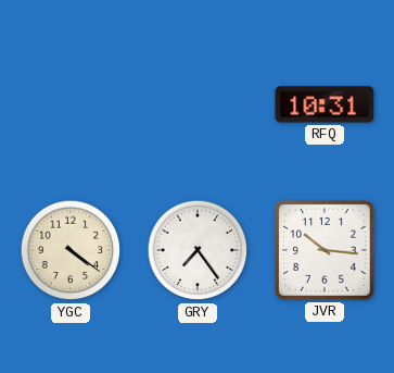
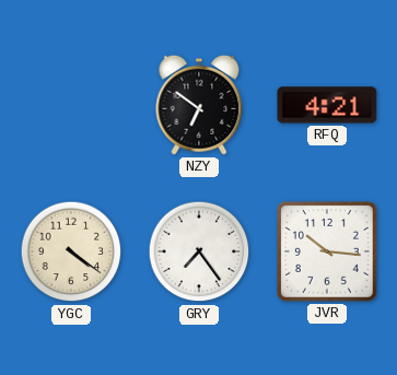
NZY: none -> 6:51
RFQ: 10:31 -> 4:21
